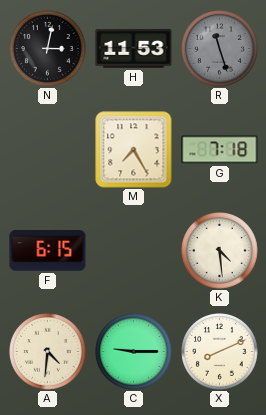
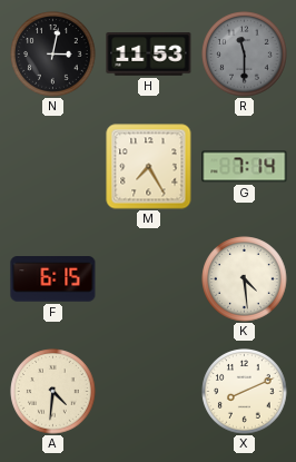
R: 11:27 -> 11:30
G: 7:18 -> 7:14
C: 9:15 -> none
